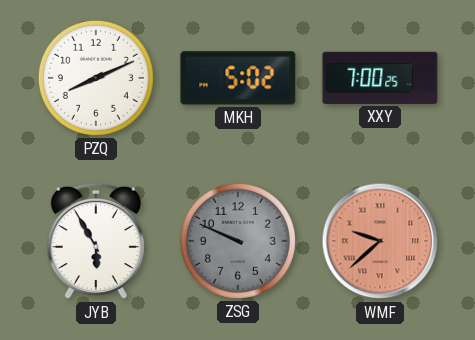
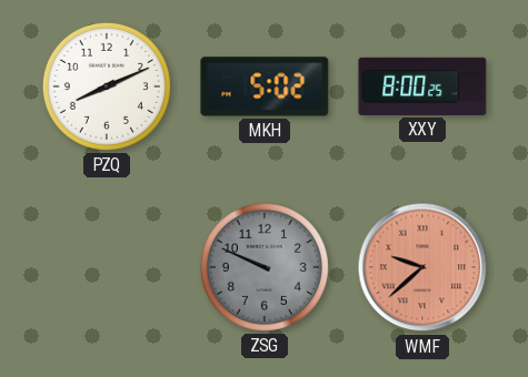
XXY: 7:00 -> 8:00
JYB: 5:55 -> none
